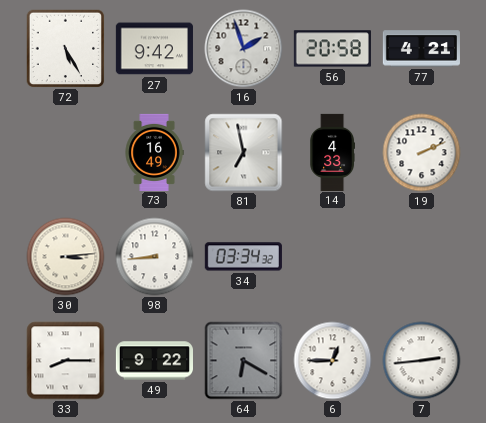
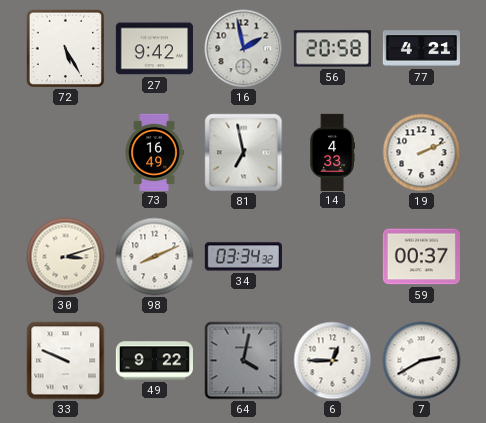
16: 1:57 -> 1:58
30: 3:14 -> 3:12
98: 8:44 -> 8:11
59: none -> 00:37
33: 8:15 -> 9:49
64: 6:20 -> 4:02
7: 2:44 -> 2:40
